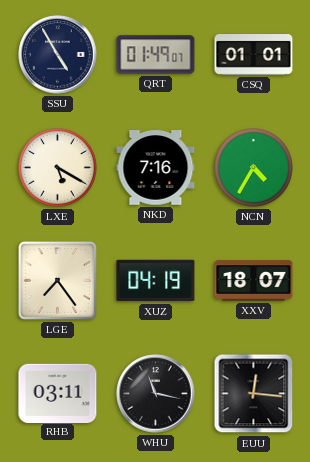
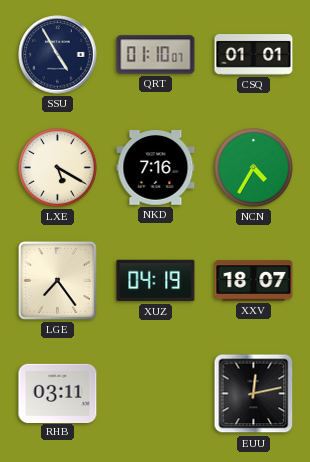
QRT: 01:49 -> 01:10
WHU: 11:17 -> none
EUU: 12:16 -> 12:13
